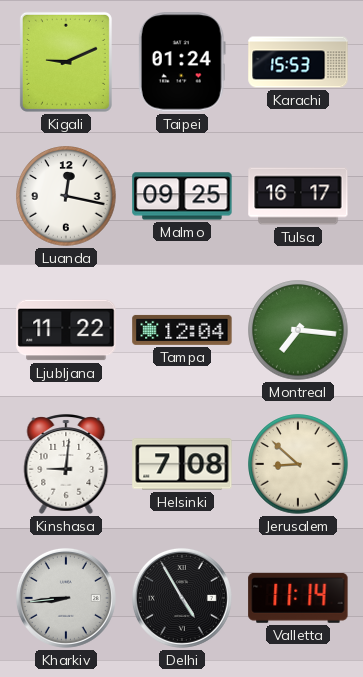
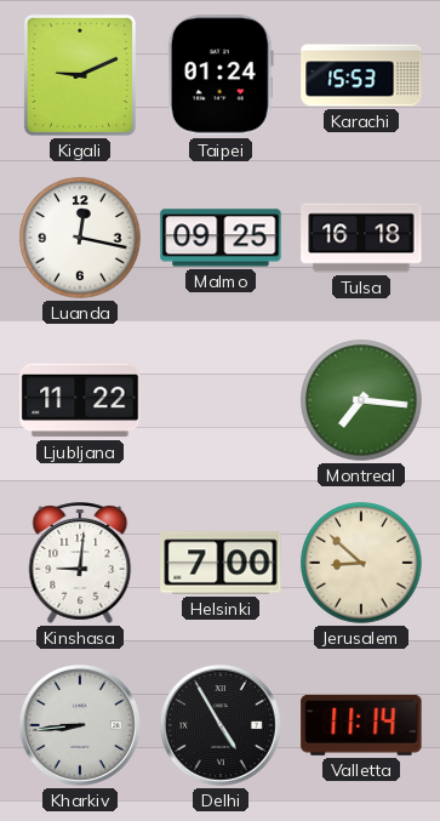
Tulsa: 16:17 -> 16:18
Tampa: 12:04 -> none
Helsinki: 7:08 -> 7:00
